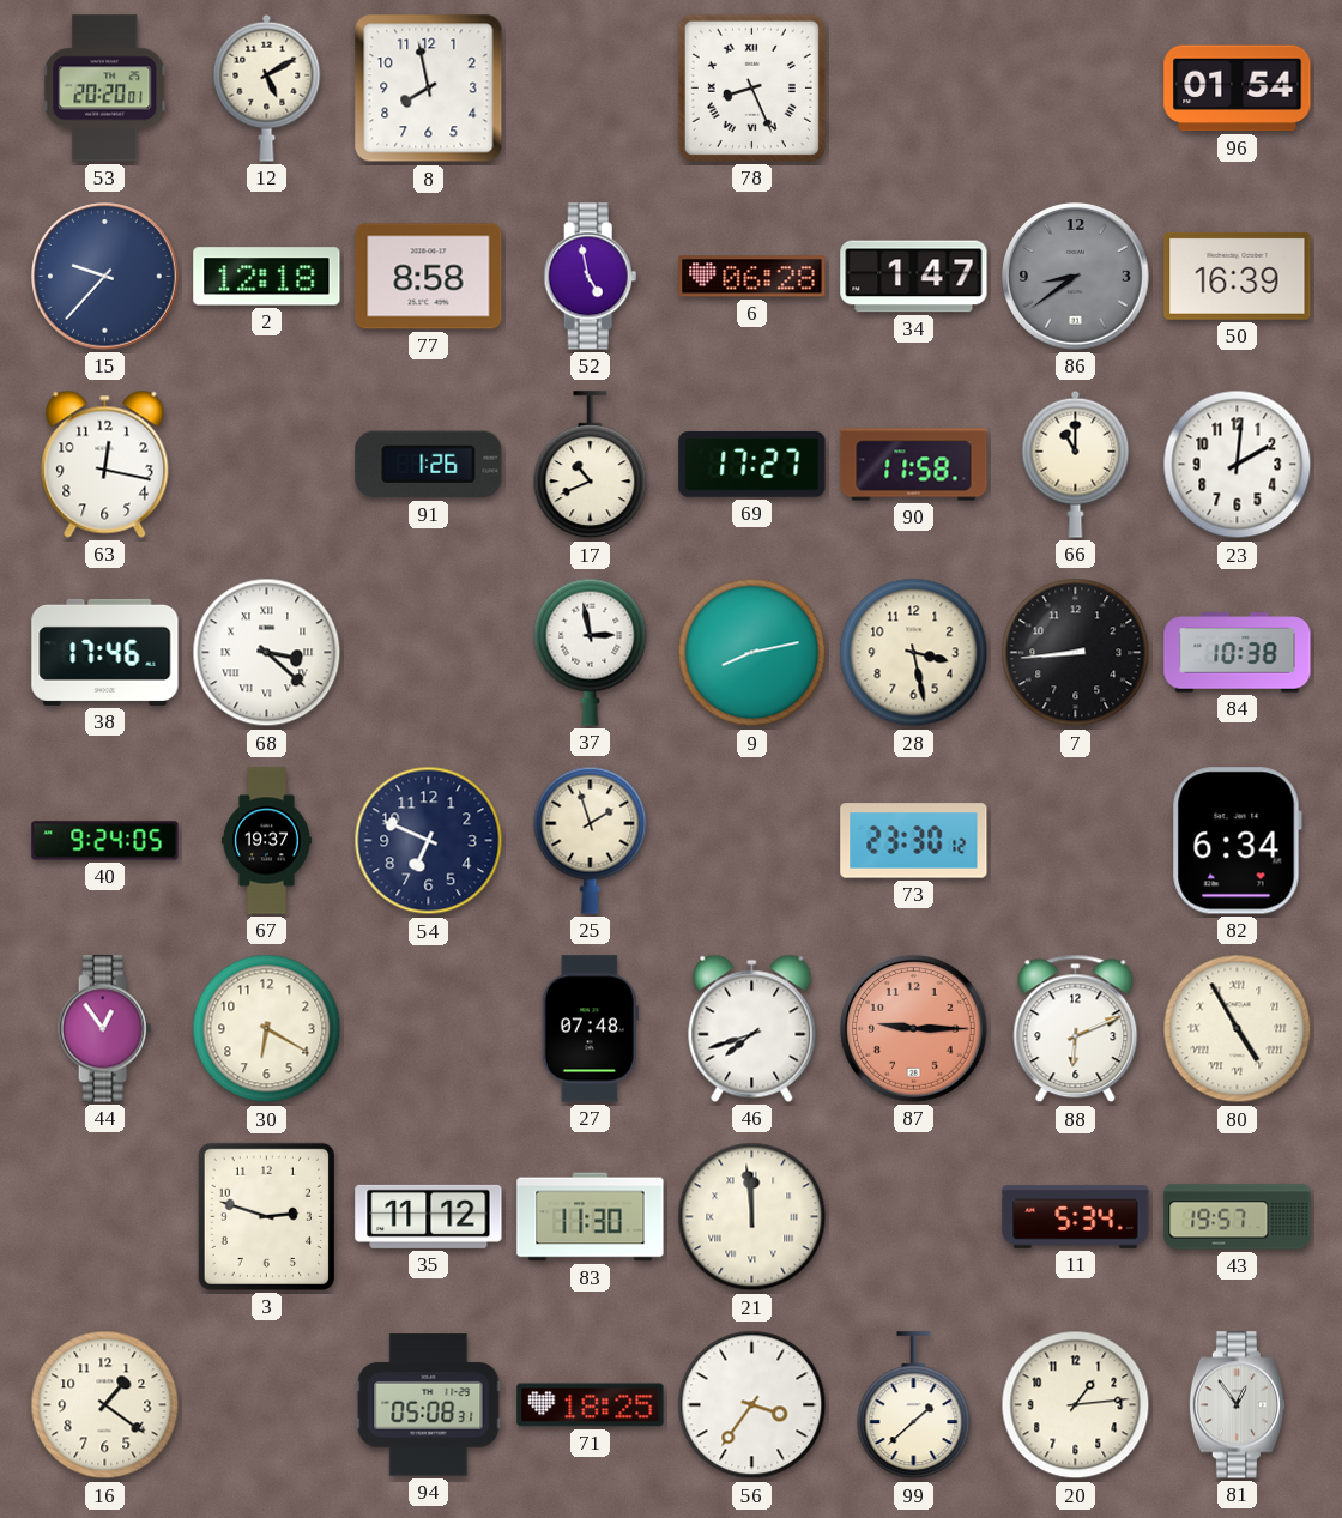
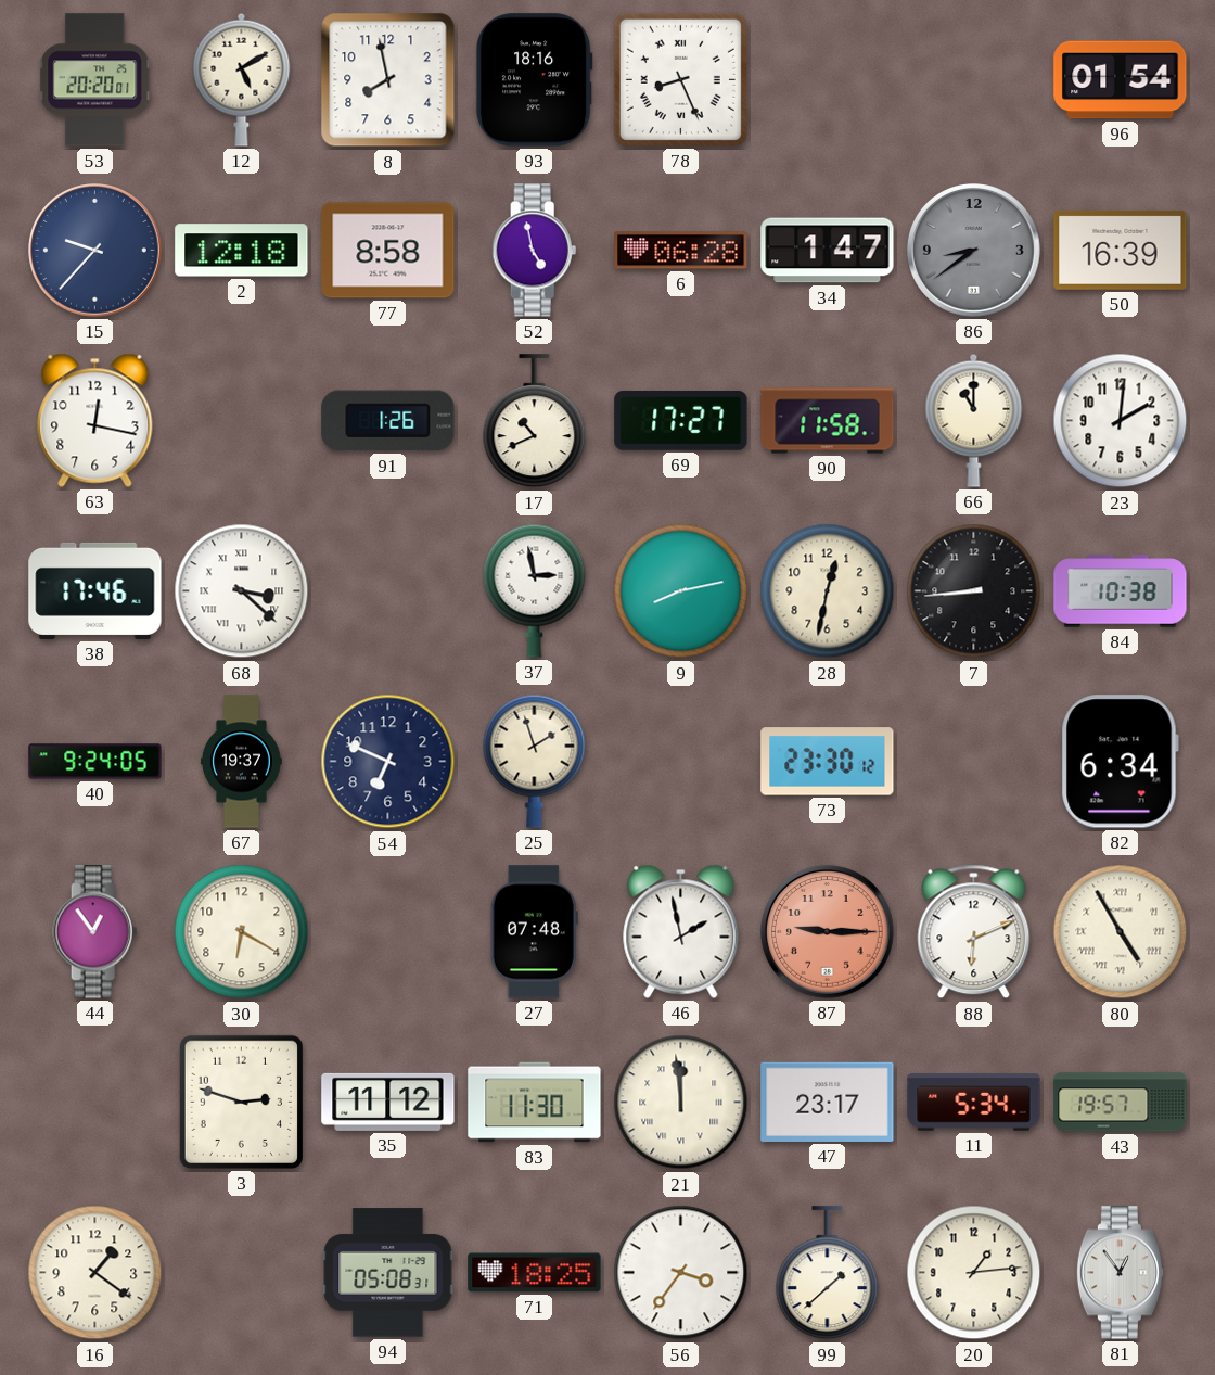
93: none -> 18:16
28: 3:28 -> 12:32
46: 7:42 -> 1:58
47: none -> 23:17
